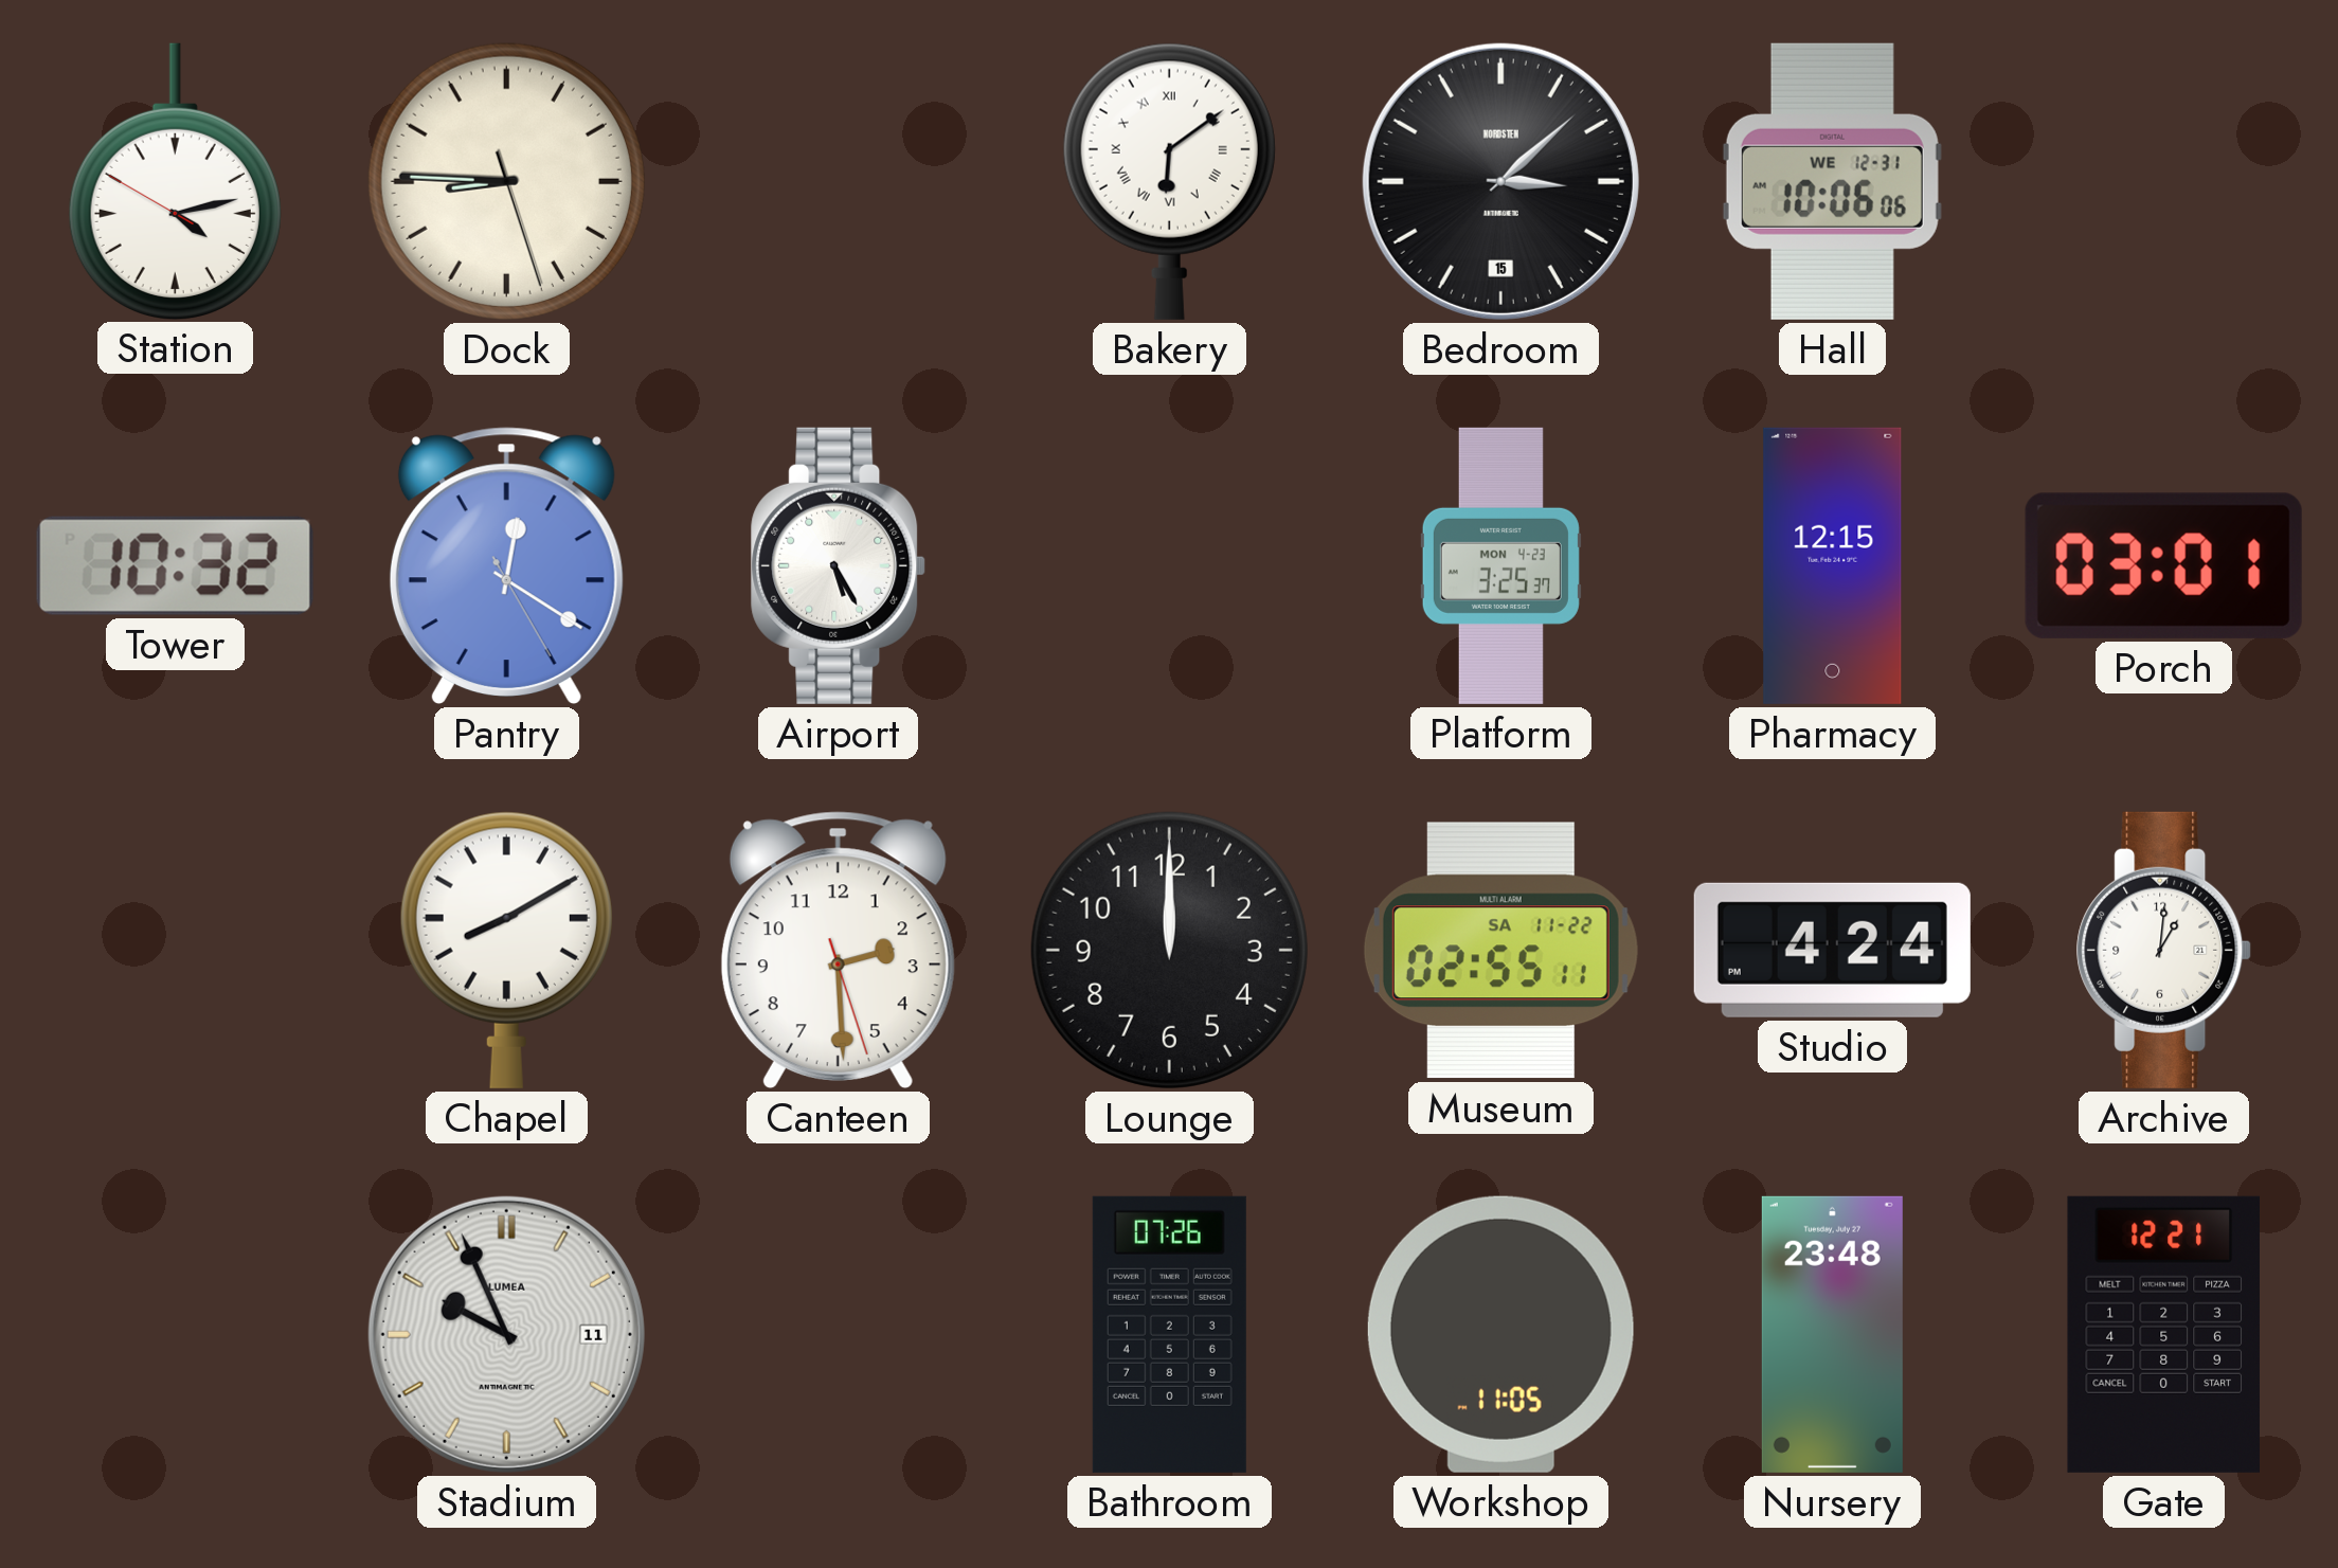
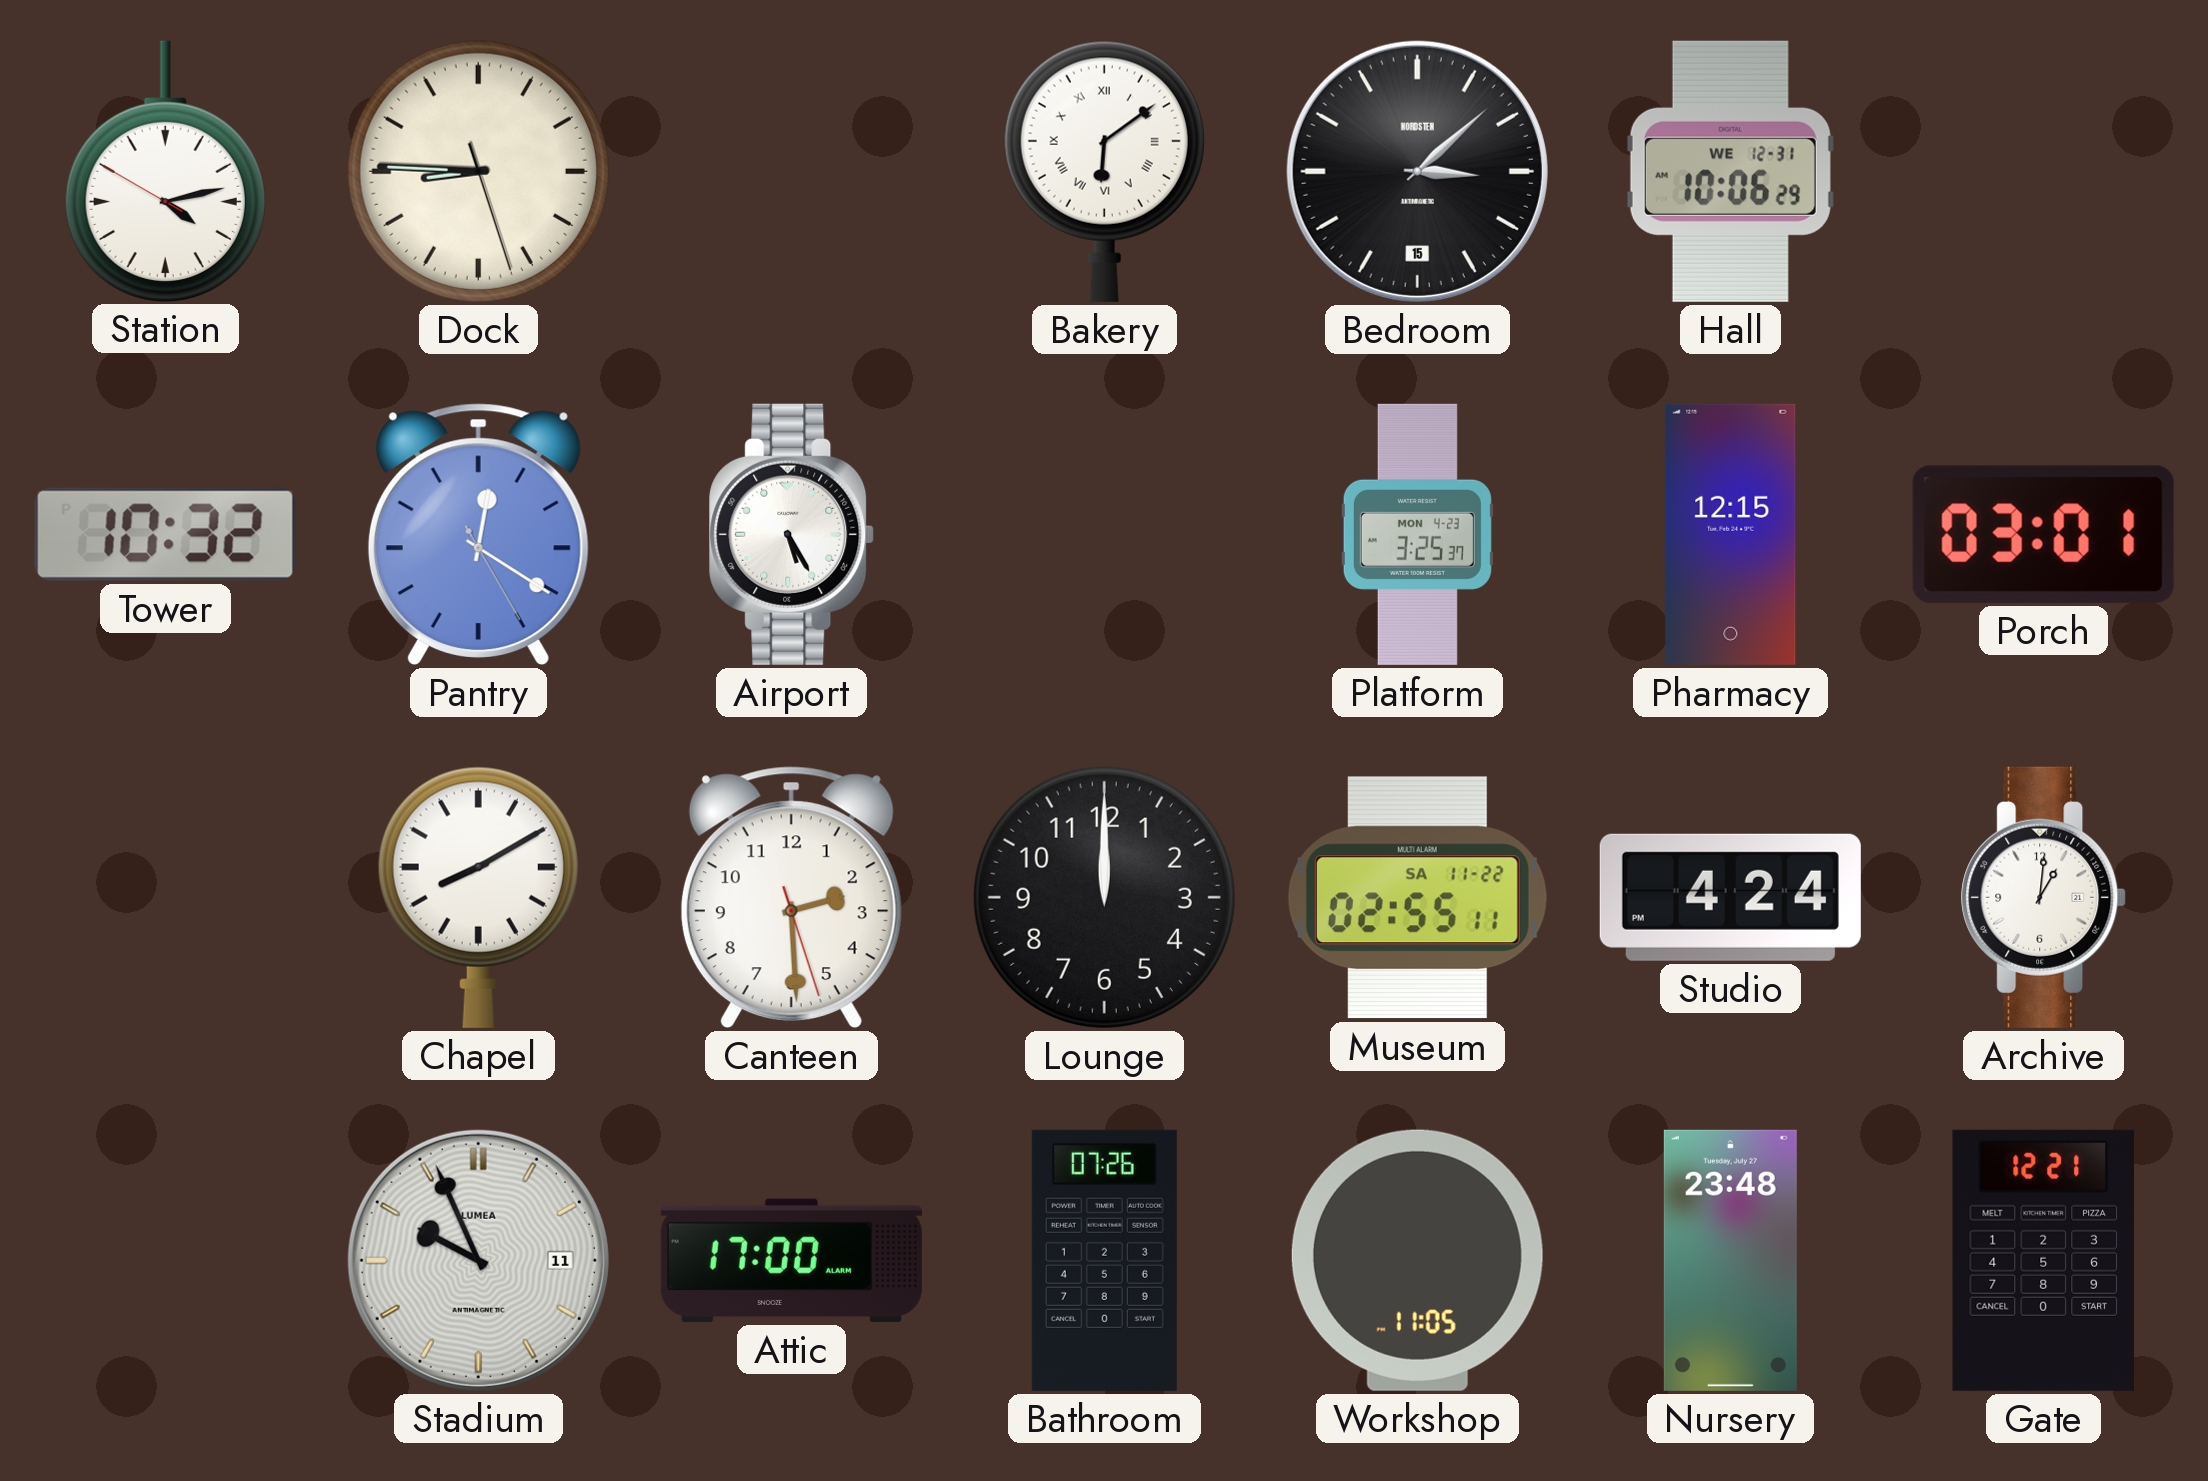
Hall: 10:06:06 -> 10:06:29
Attic: none -> 17:00
